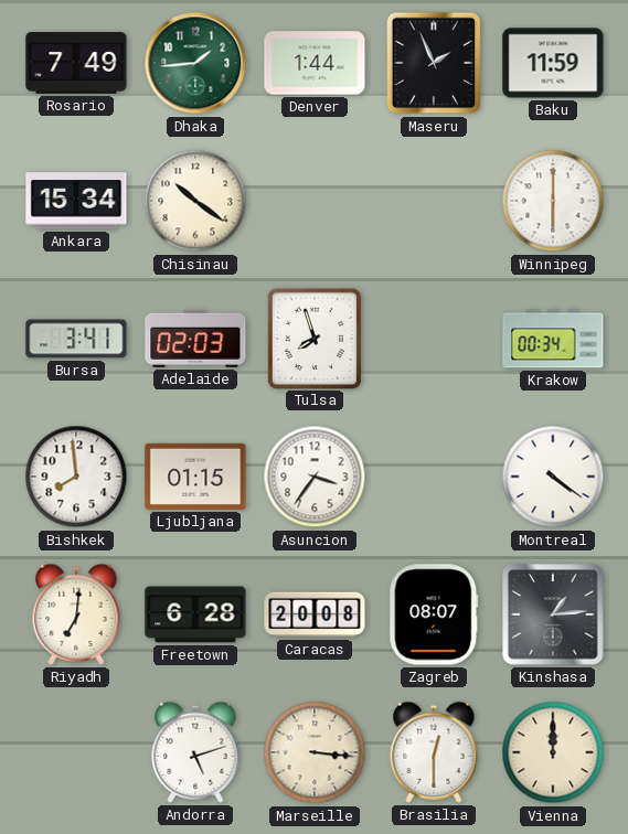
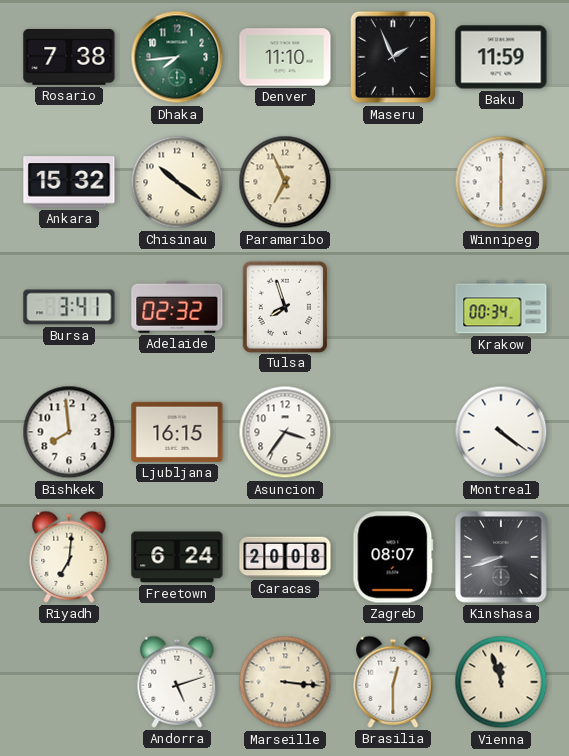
Rosario: 7:49 -> 7:38
Dhaka: 1:44 -> 7:44
Denver: 1:44 -> 11:10
Ankara: 15:34 -> 15:32
Paramaribo: none -> 6:56
Adelaide: 02:03 -> 02:32
Ljubljana: 01:15 -> 16:15
Freetown: 6:28 -> 6:24
Kinshasa: 1:14 -> 8:42
Vienna: 12:00 -> 11:57
